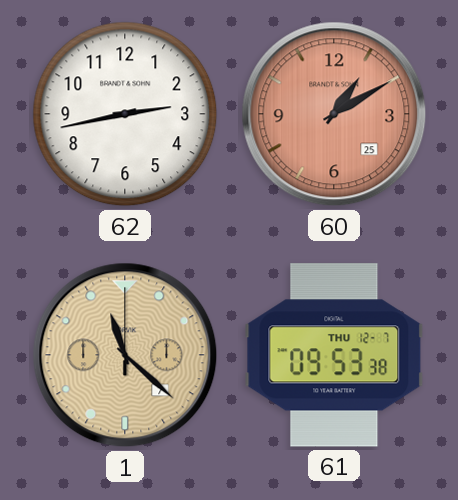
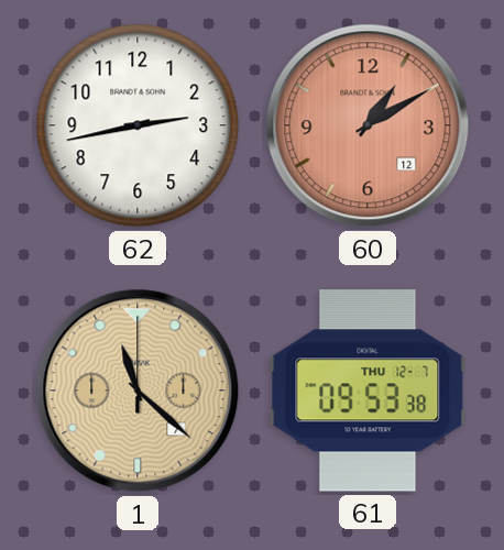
60 date: 25 -> 12
